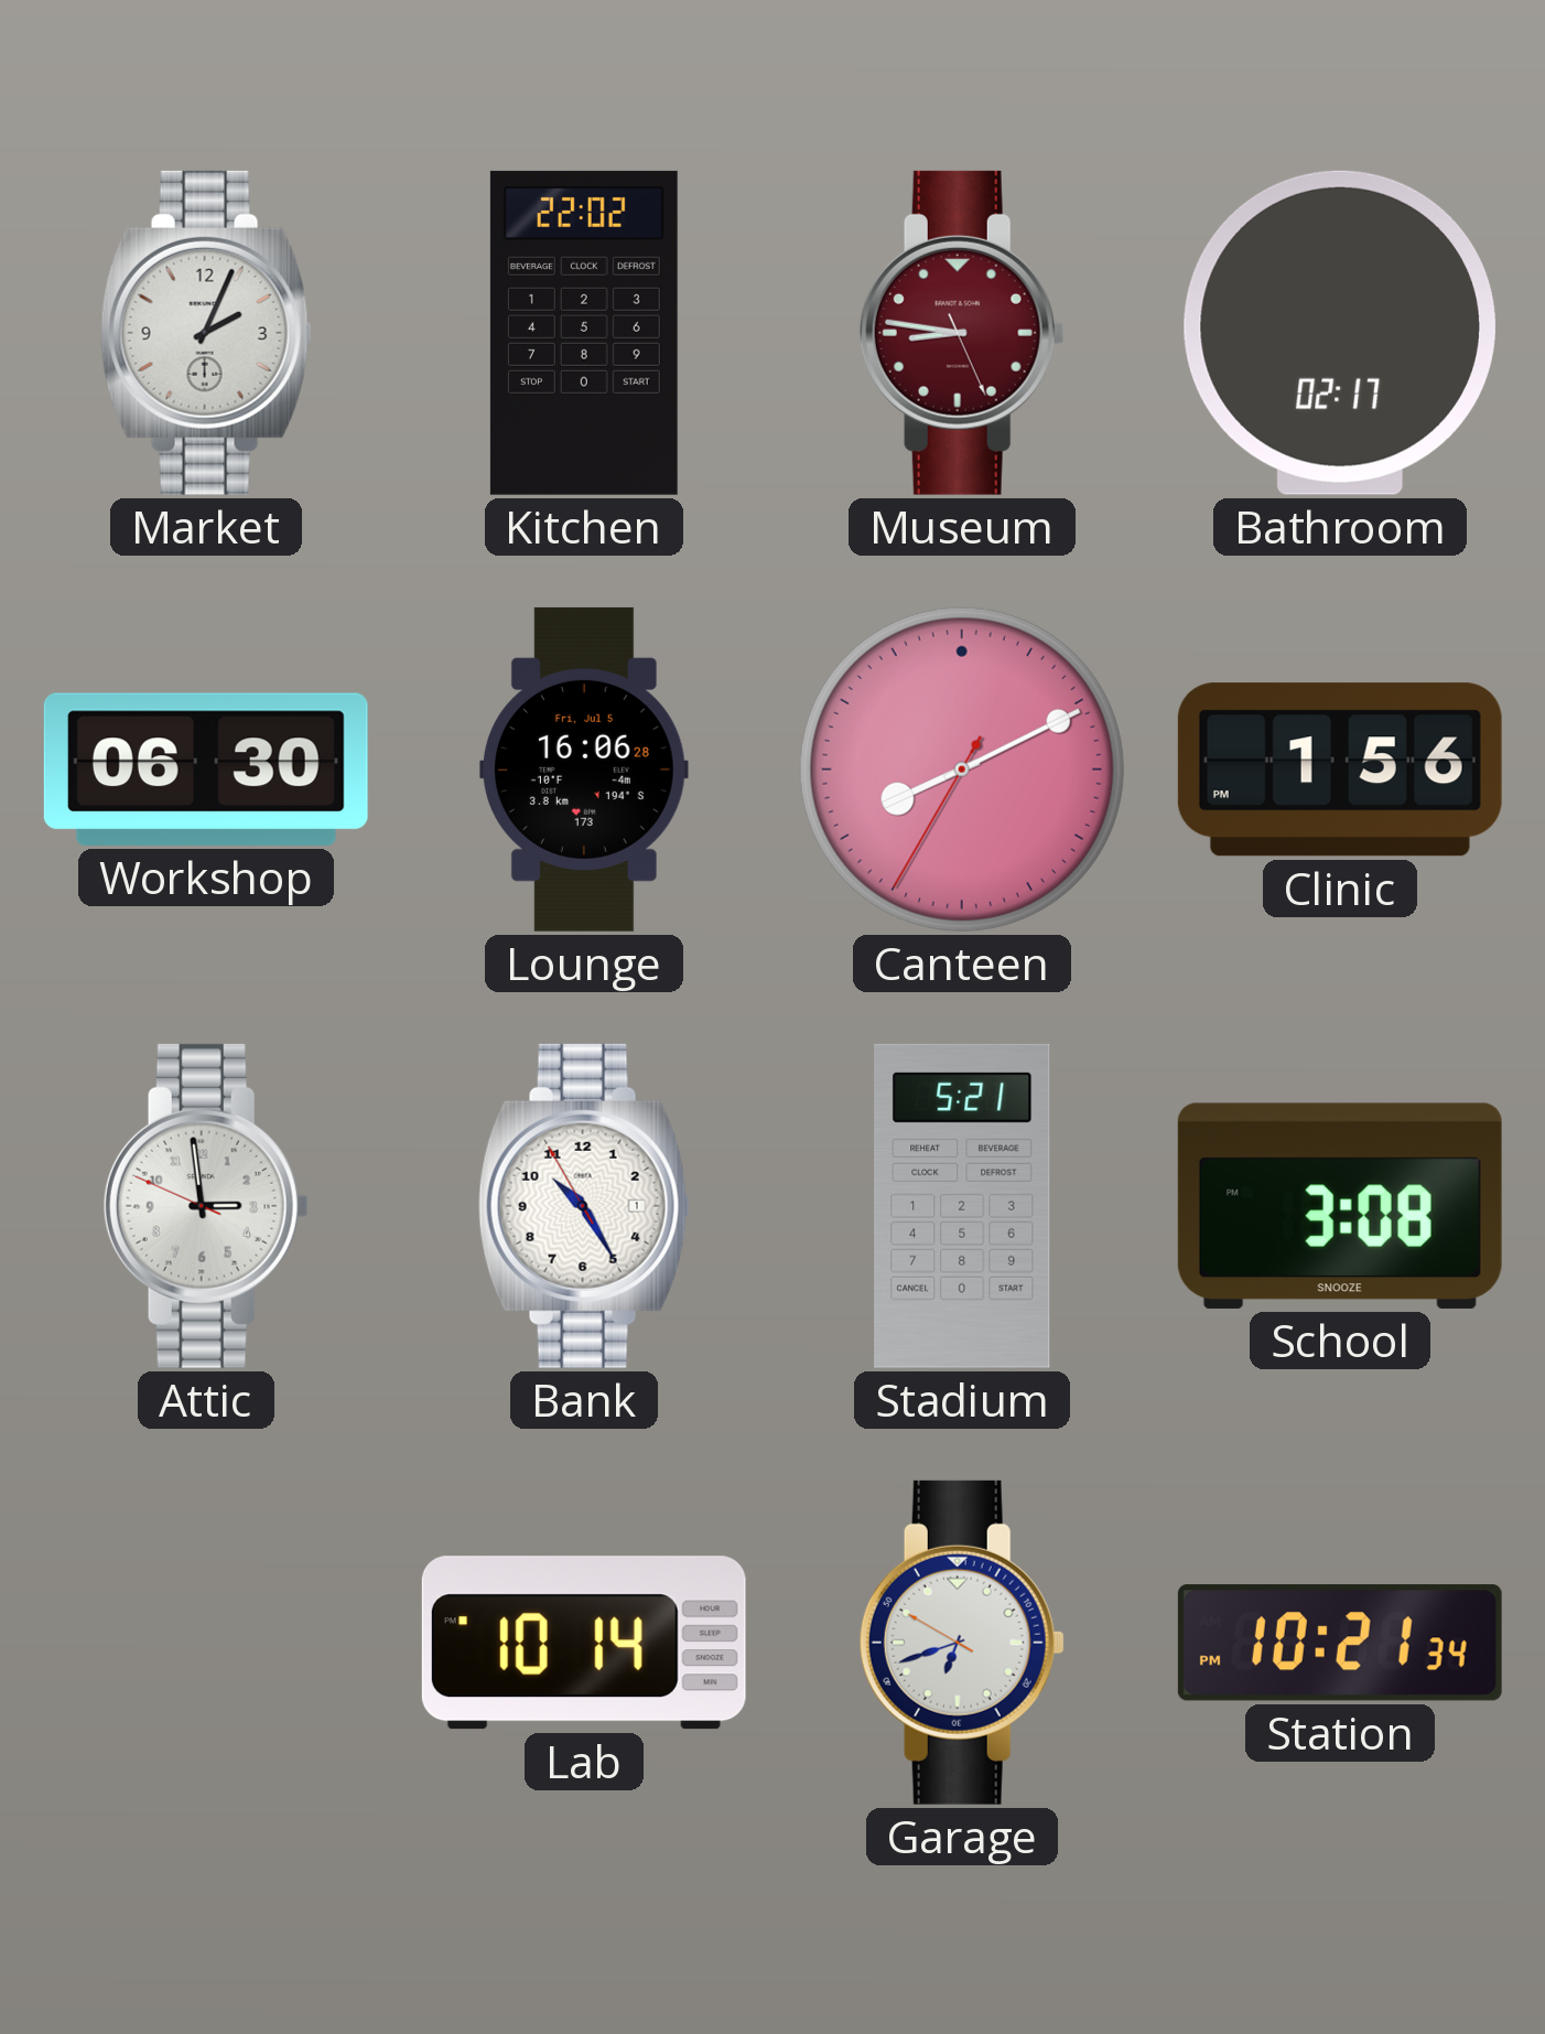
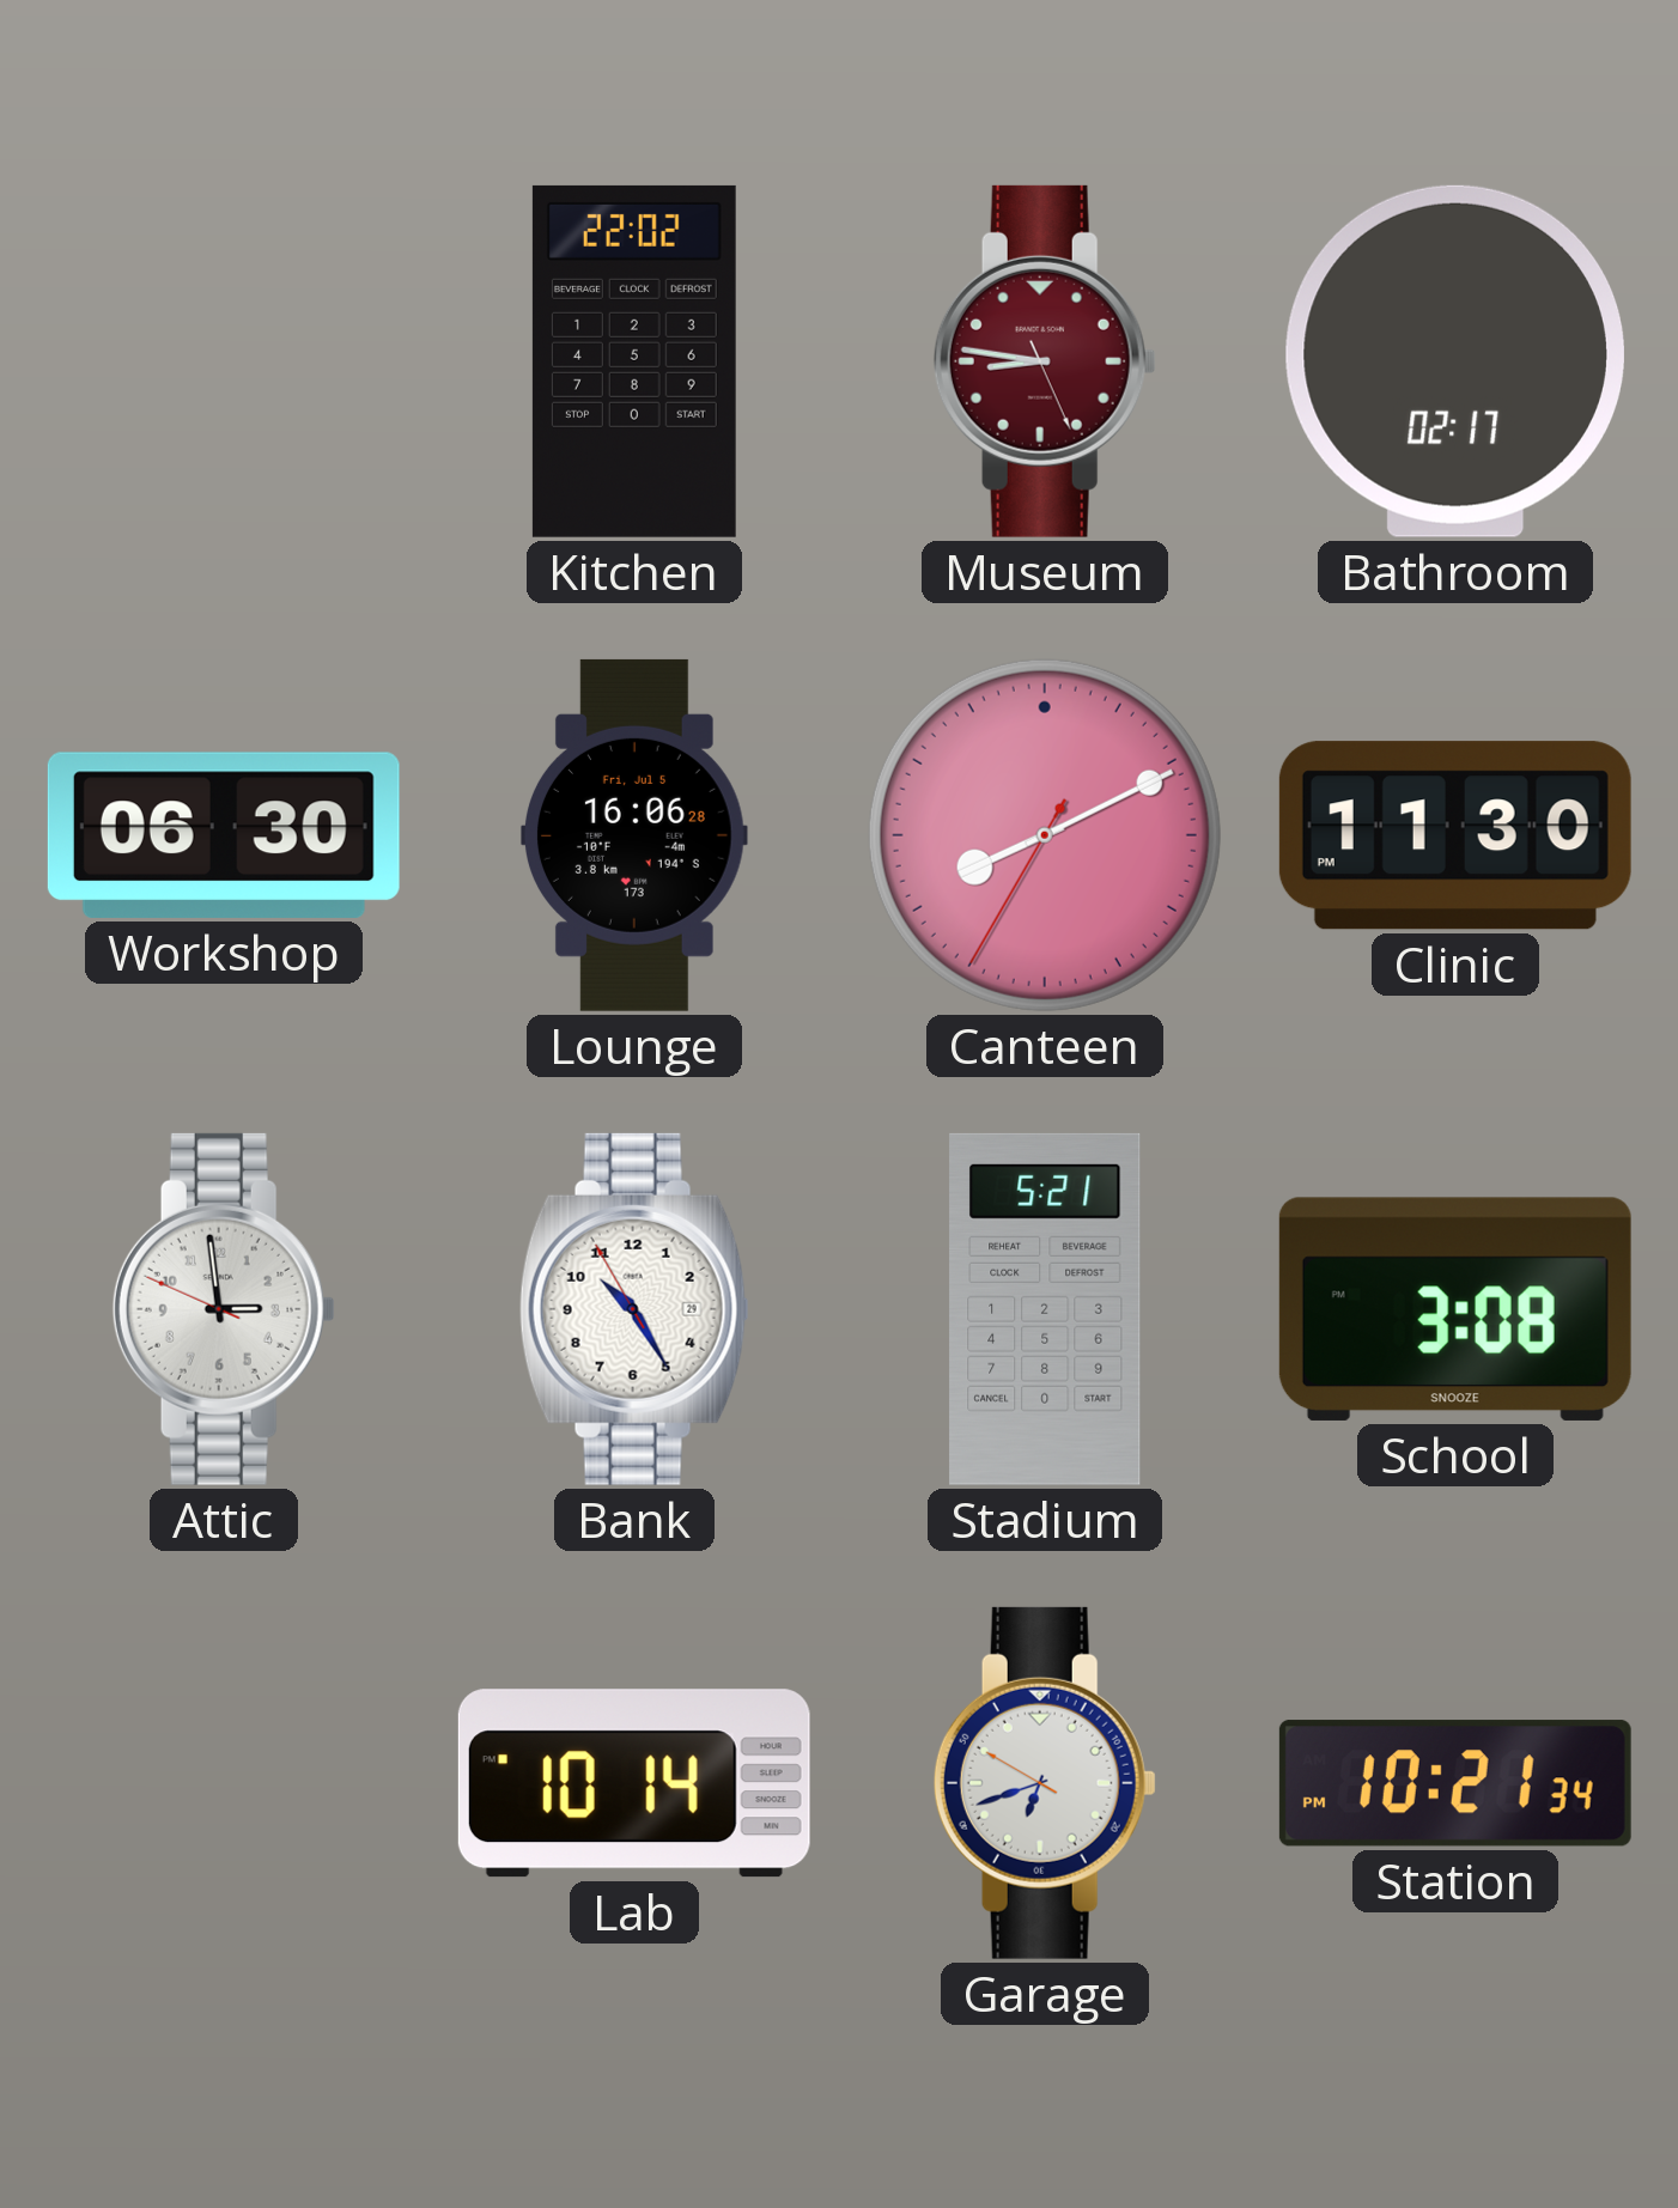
Market: 2:04 -> none
Clinic: 1:56 -> 11:30
Bank date: 1 -> 29
